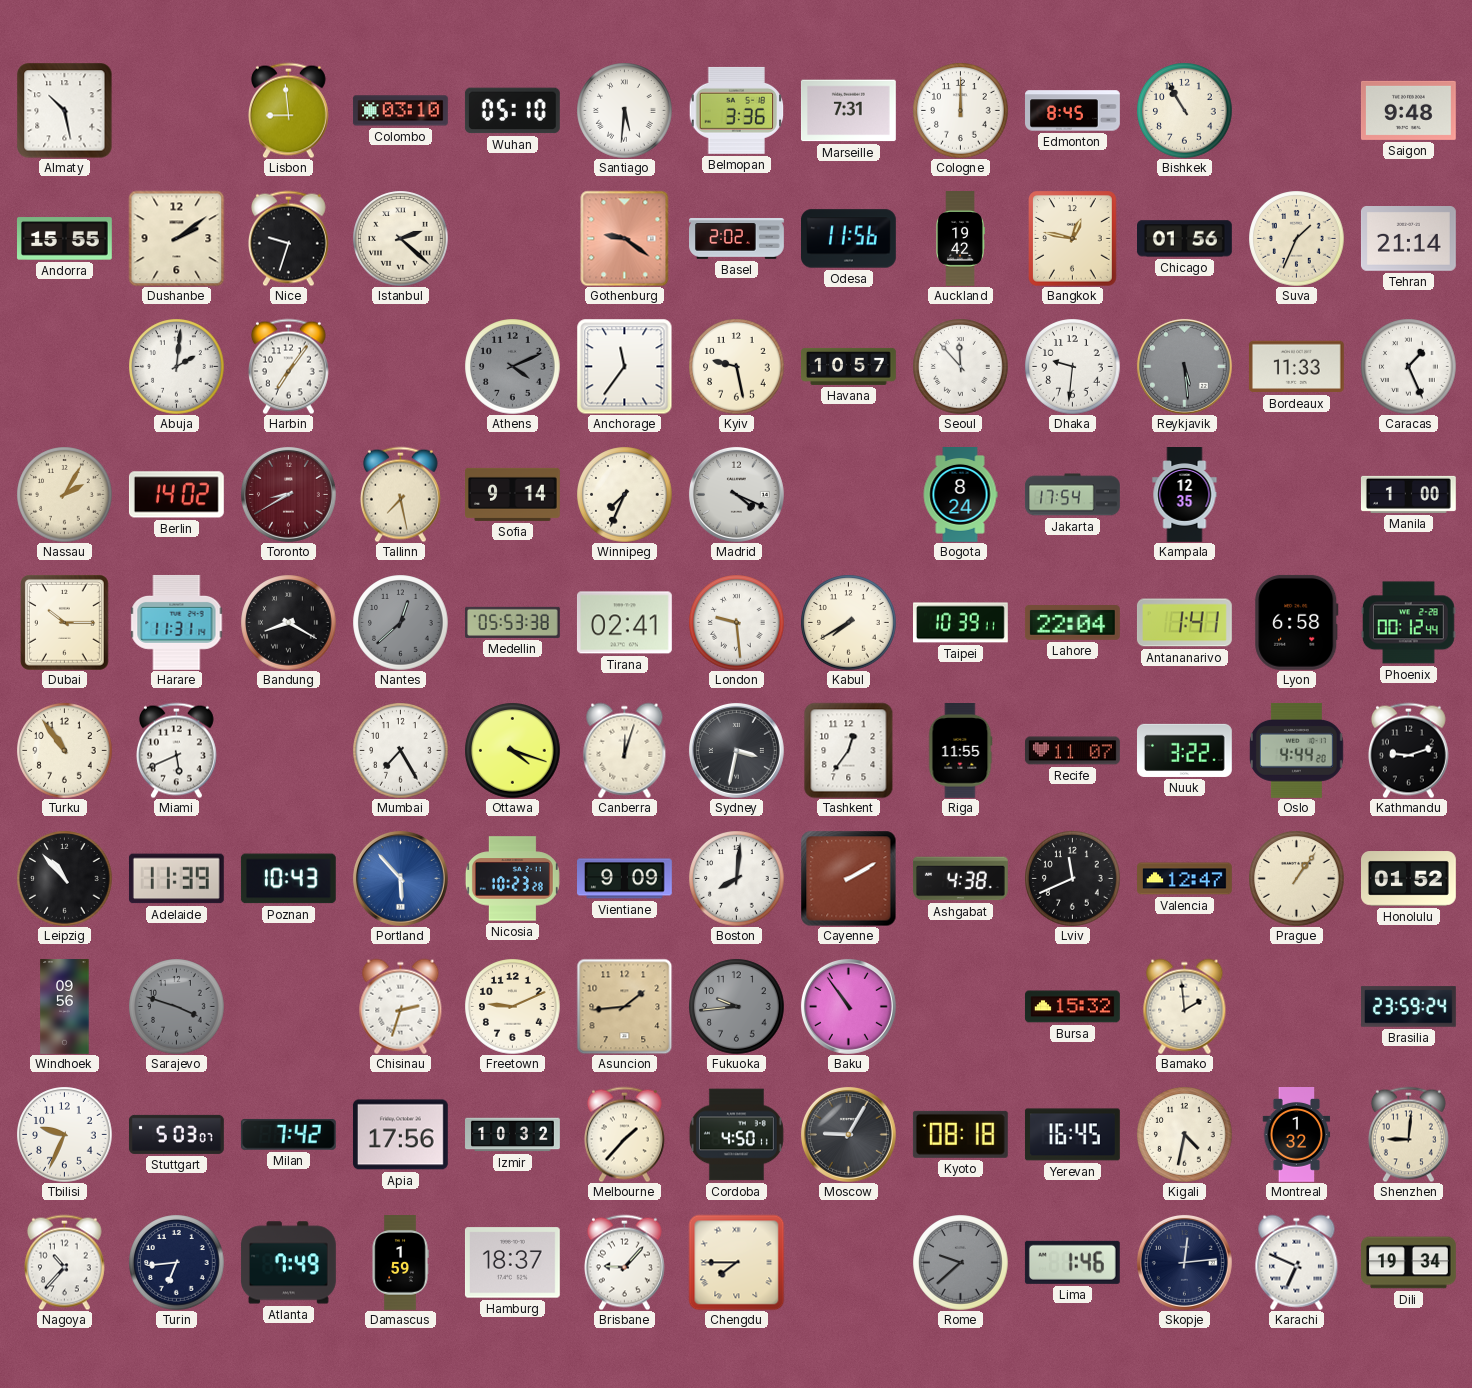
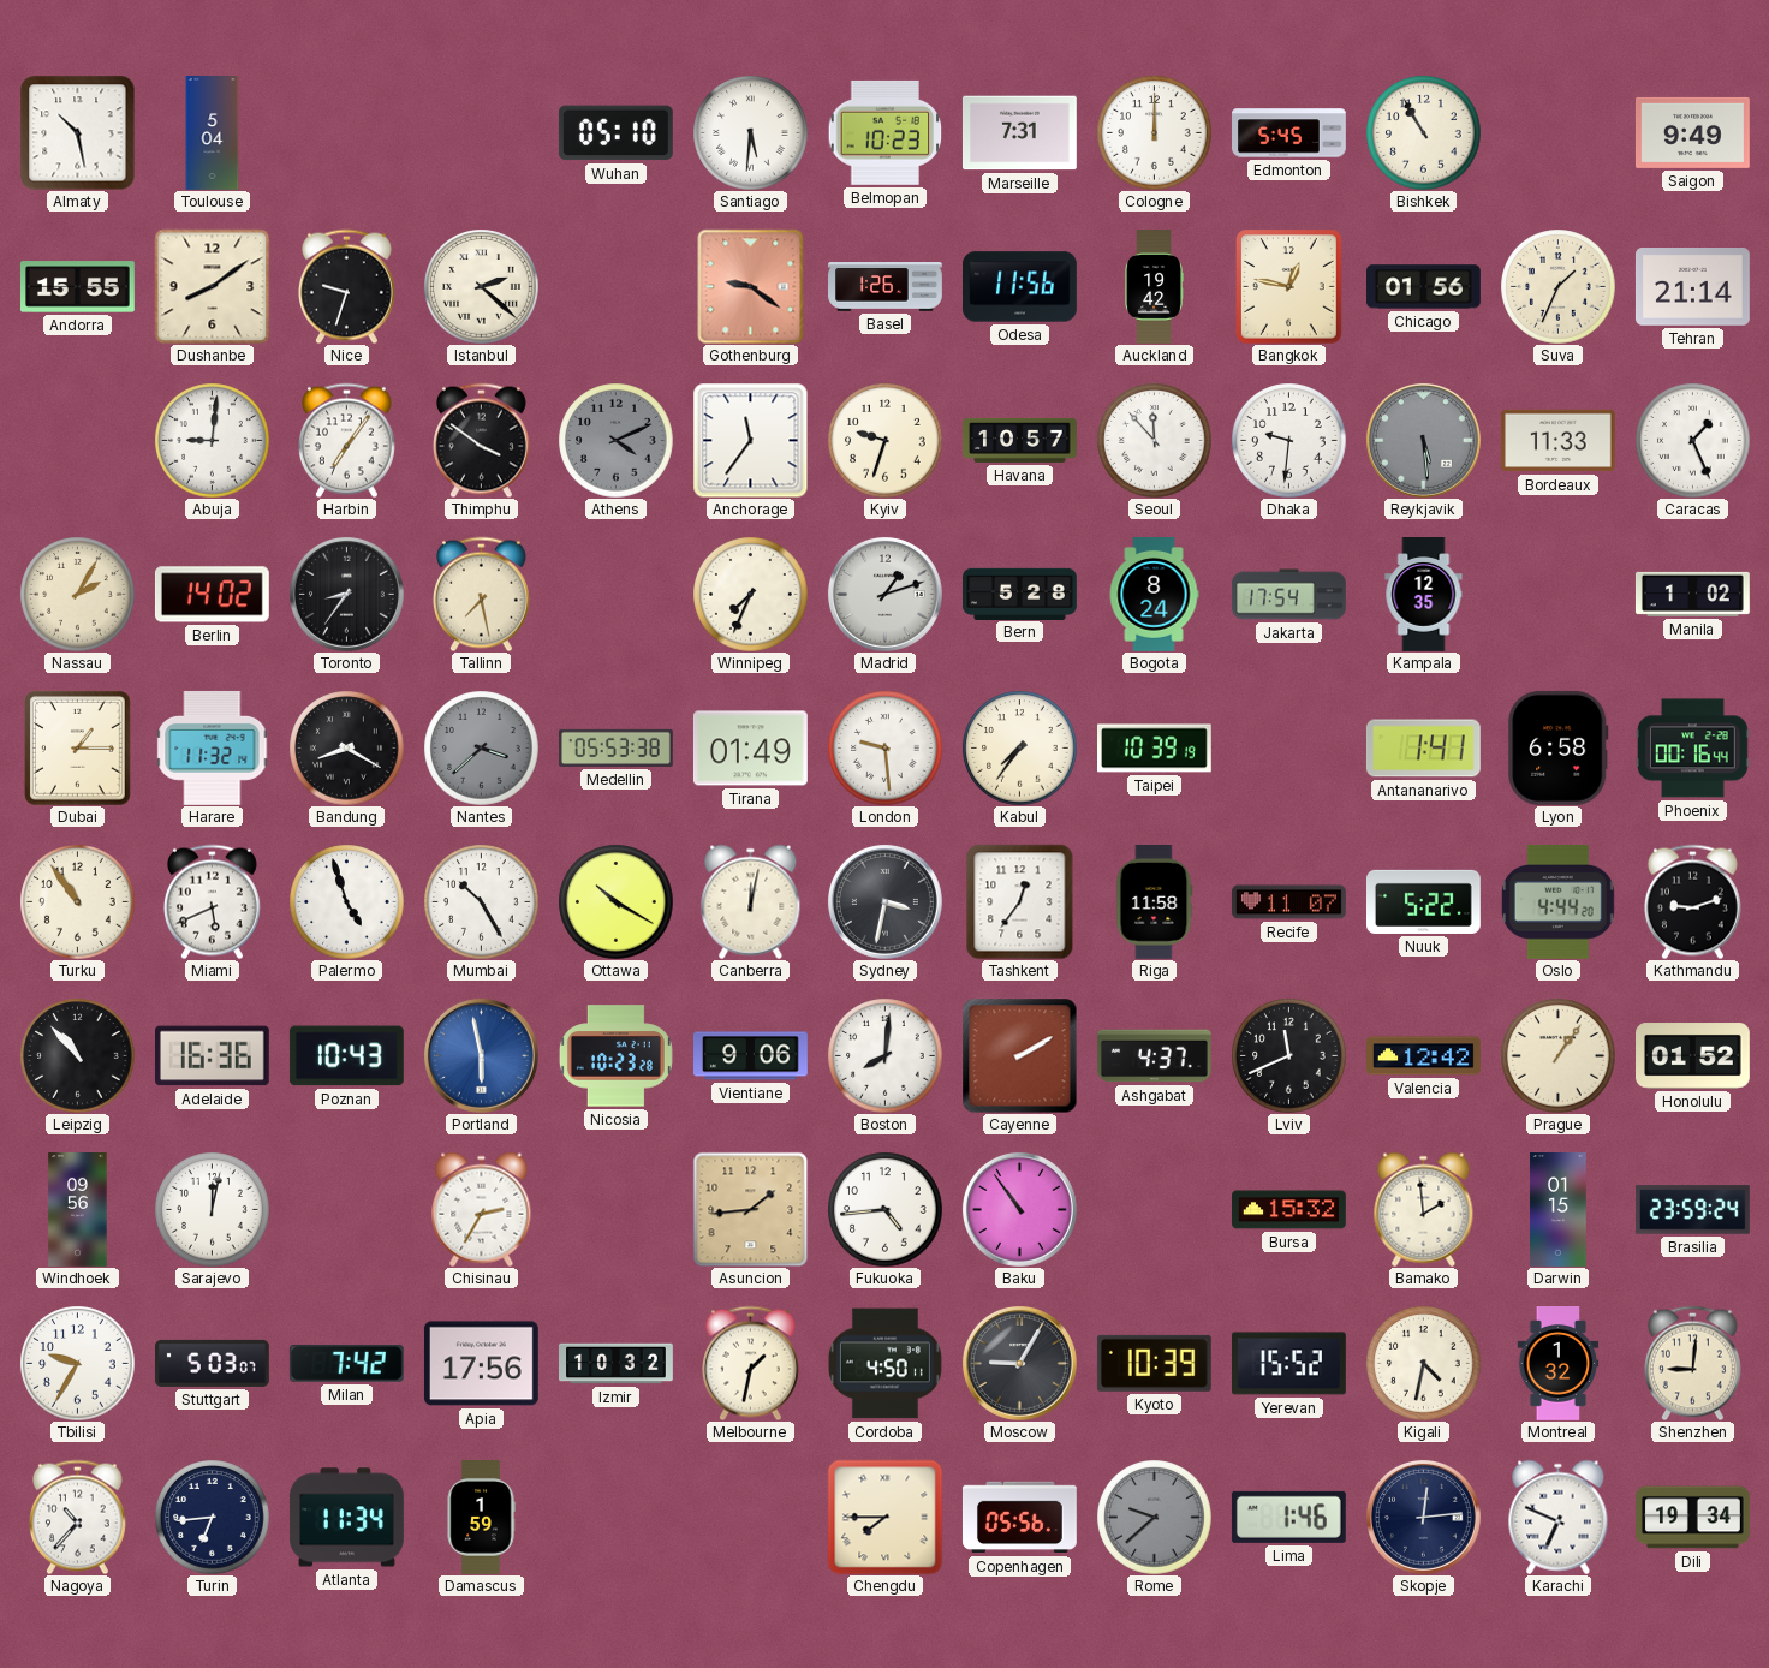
Toulouse: none -> 5:04
Lisbon: 8:59 -> none
Colombo: 03:10 -> none
Belmopan: 3:36 -> 10:23
Edmonton: 8:45 -> 5:45
Saigon: 9:48 -> 9:49
Dushanbe: 2:09 -> 8:09
Basel: 2:02 -> 1:26
Abuja: 2:01 -> 9:01
Thimphu: none -> 3:51
Kyiv: 9:28 -> 9:33
Toronto: 8:40 -> 8:36
Toronto dial: burgundy -> black
Sofia: 9:14 -> none
Madrid: 4:19 -> 1:12
Bern: none -> 5:28
Manila: 1:00 -> 1:02
Dubai: 10:15 -> 1:15
Harare: 11:31 -> 11:32
Nantes: 12:38 -> 3:38
Tirana: 02:41 -> 01:49
Kabul: 7:40 -> 7:36
Taipei: 10:39:11 -> 10:39:19
Lahore: 22:04 -> none
Phoenix: 00:12 -> 00:16
Palermo: none -> 4:57
Mumbai: 7:25 -> 10:25
Ottawa: 4:18 -> 10:20
Canberra: 12:03 -> 12:02
Riga: 11:55 -> 11:58
Nuuk: 3:22 -> 5:22
Adelaide: 11:39 -> 16:36
Portland: 5:53 -> 5:58
Vientiane: 9:09 -> 9:06
Ashgabat: 4:38 -> 4:37
Valencia: 12:47 -> 12:42
Sarajevo: 3:48 -> 12:02
Sarajevo dial: grey -> white
Chisinau: 2:33 -> 2:35
Freetown: 9:11 -> none
Fukuoka: 9:44 -> 4:44
Fukuoka dial: grey -> white
Darwin: none -> 01:15
Tbilisi: 9:34 -> 9:35
Melbourne: 1:37 -> 1:32
Kyoto: 08:18 -> 10:39
Yerevan: 16:45 -> 15:52
Atlanta: 7:49 -> 11:34
Hamburg: 18:37 -> none
Brisbane: 9:07 -> none
Copenhagen: none -> 05:56
